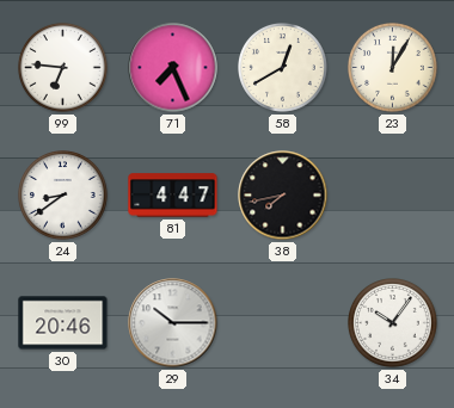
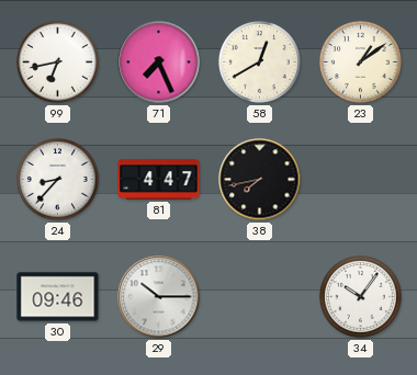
99: 6:46 -> 6:43
23: 12:05 -> 1:09
24: 8:39 -> 8:37
30: 20:46 -> 09:46
